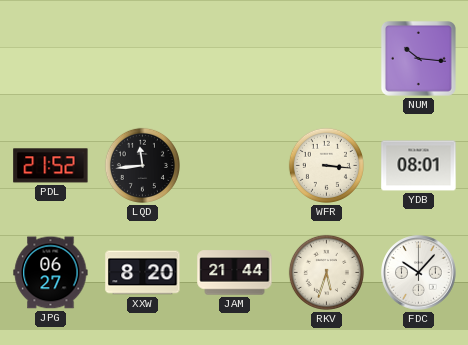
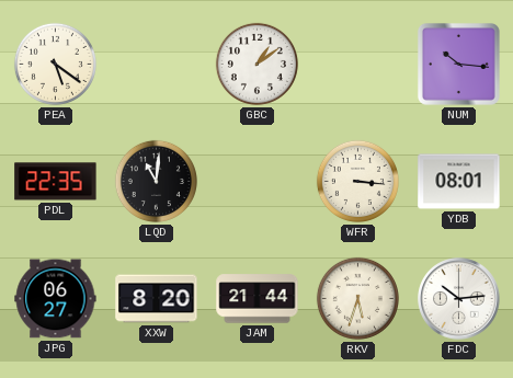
PEA: none -> 5:21
GBC: none -> 1:09
PDL: 21:52 -> 22:35
LQD: 11:44 -> 11:01
FDC: 10:07 -> 10:14
